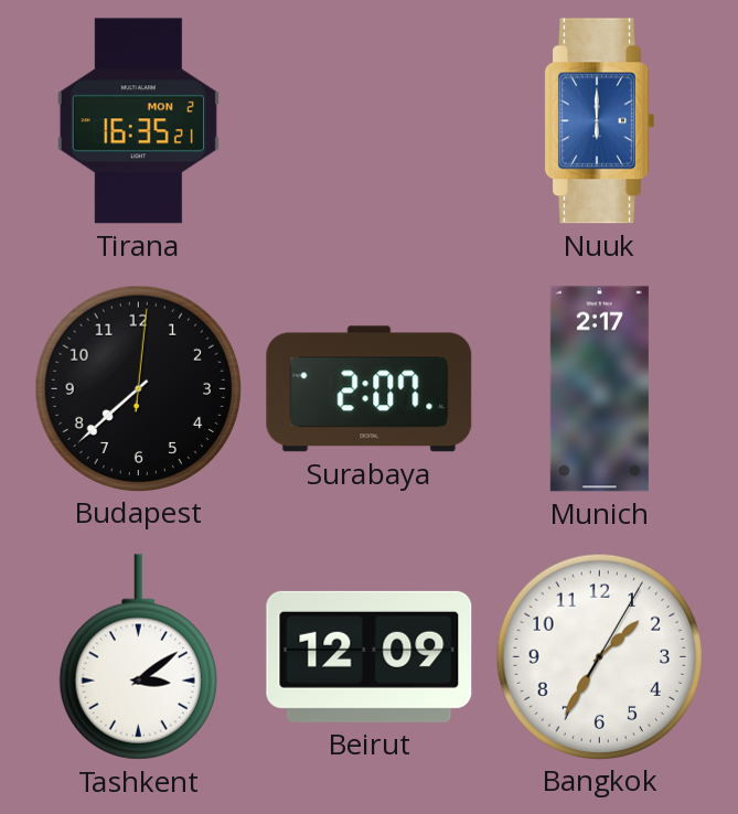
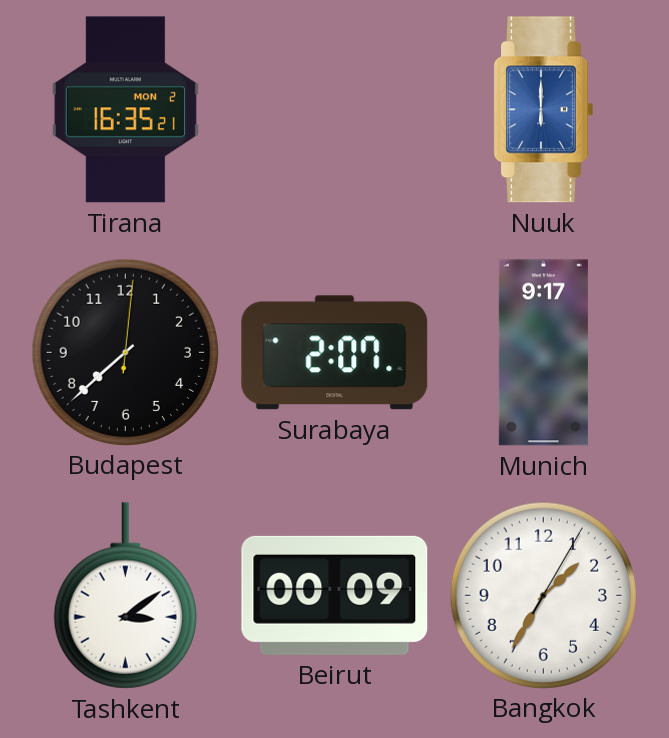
Munich: 2:17 -> 9:17
Beirut: 12:09 -> 00:09
